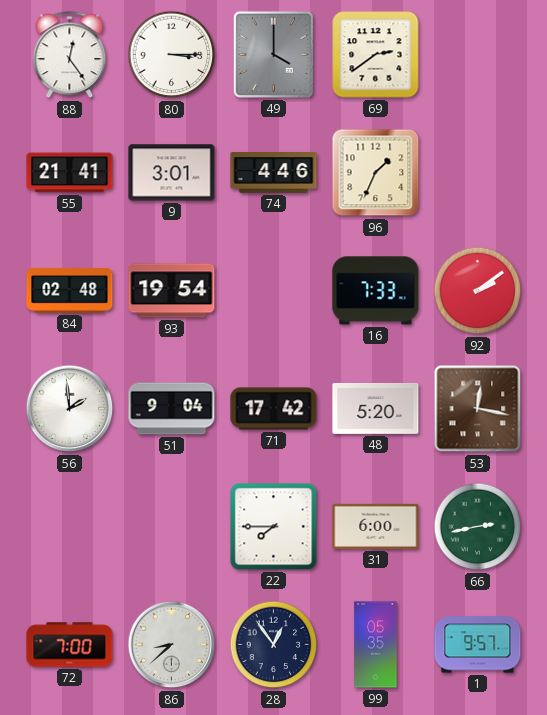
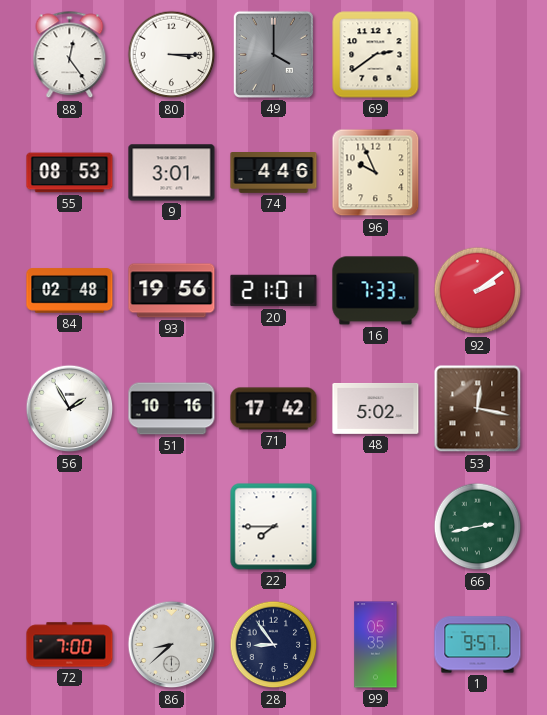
55: 21:41 -> 08:53
96: 1:34 -> 9:56
93: 19:54 -> 19:56
20: none -> 21:01
56: 1:59 -> 1:55
51: 9:04 -> 10:16
48: 5:20 -> 5:02
31: 6:00 -> none
28: 12:54 -> 8:54
